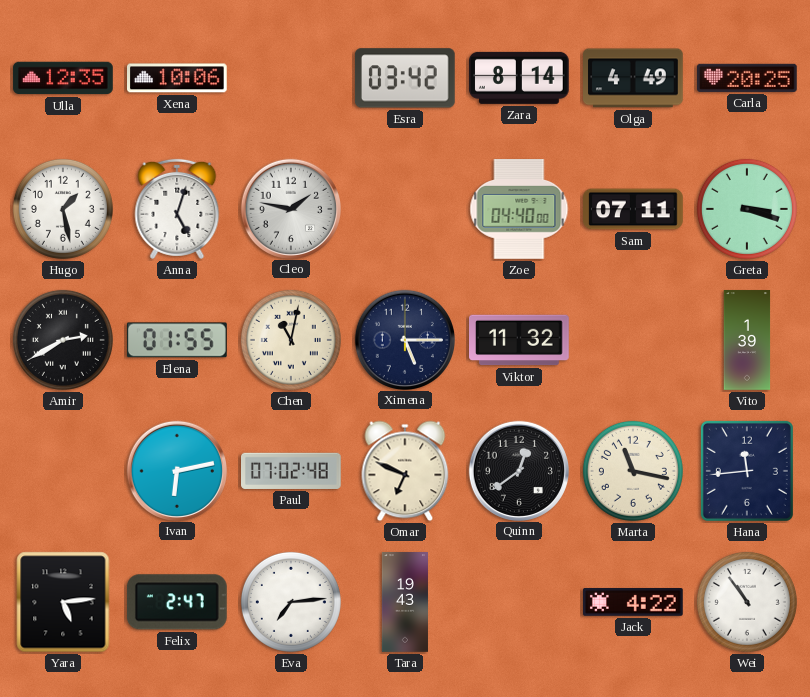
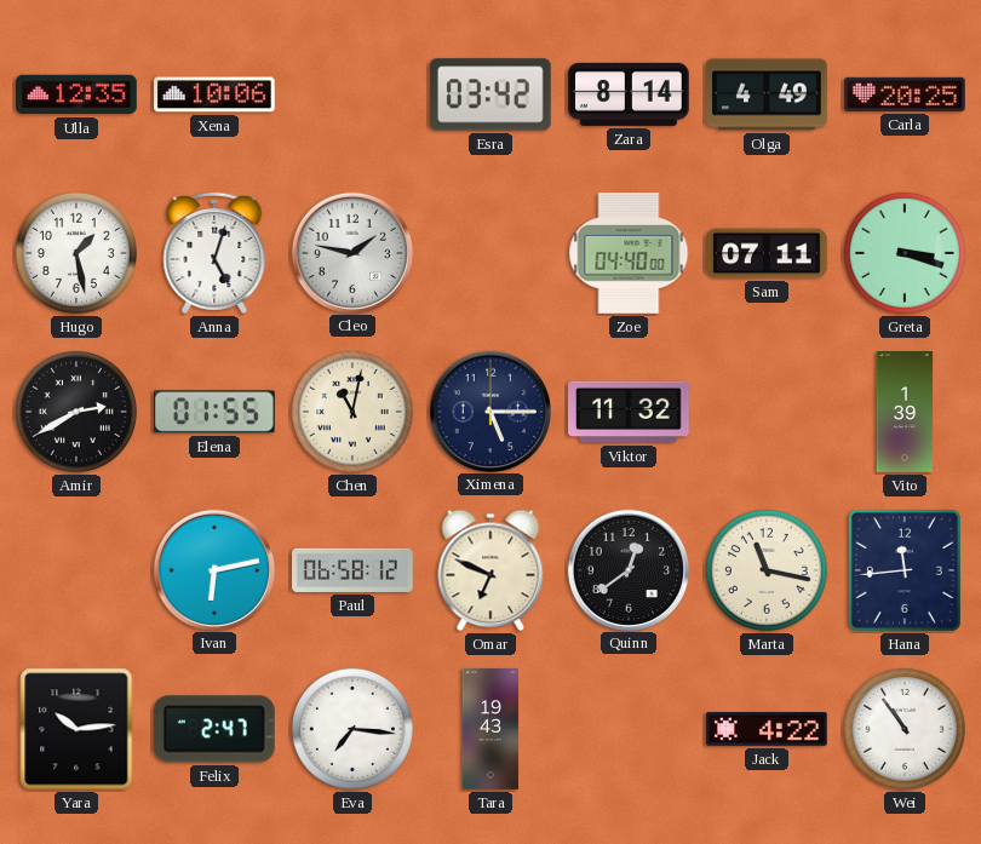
Paul: 07:02 -> 06:58
Yara: 5:14 -> 10:14
Eva: 7:14 -> 7:16
